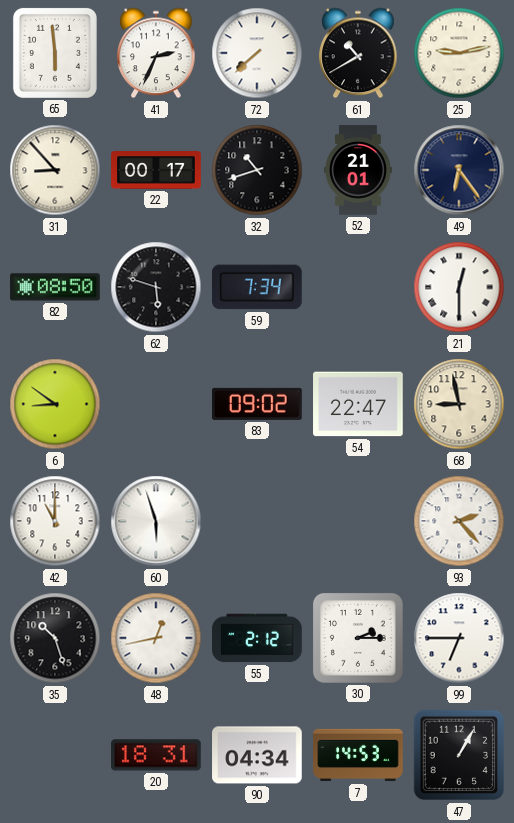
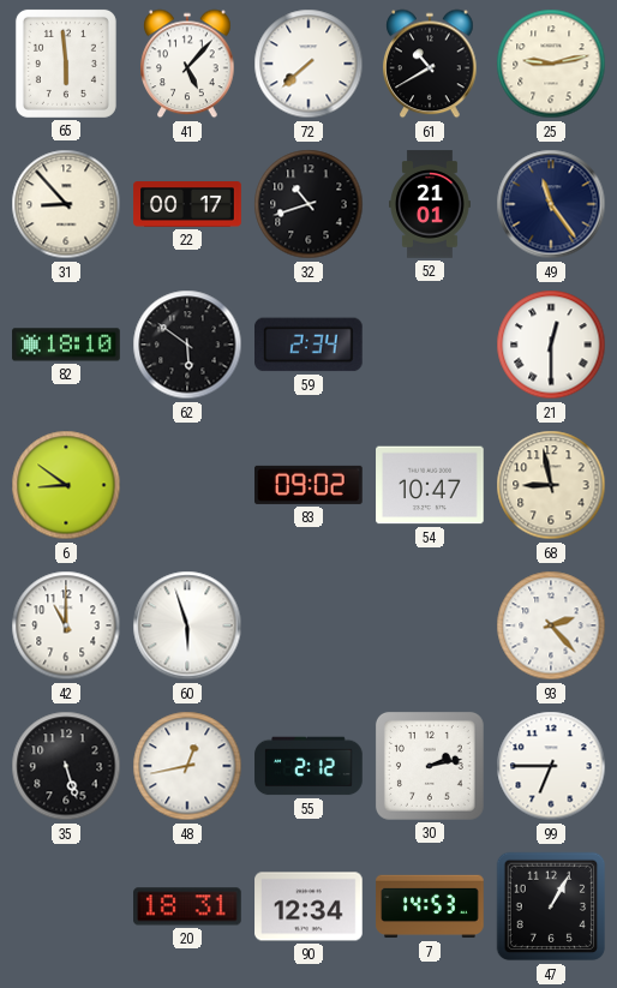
41: 2:34 -> 5:07
49: 6:24 -> 11:24
82: 08:50 -> 18:10
62: 5:48 -> 5:51
59: 7:34 -> 2:34
54: 22:47 -> 10:47
35: 10:27 -> 5:27
30: 2:15 -> 2:13
90: 04:34 -> 12:34
